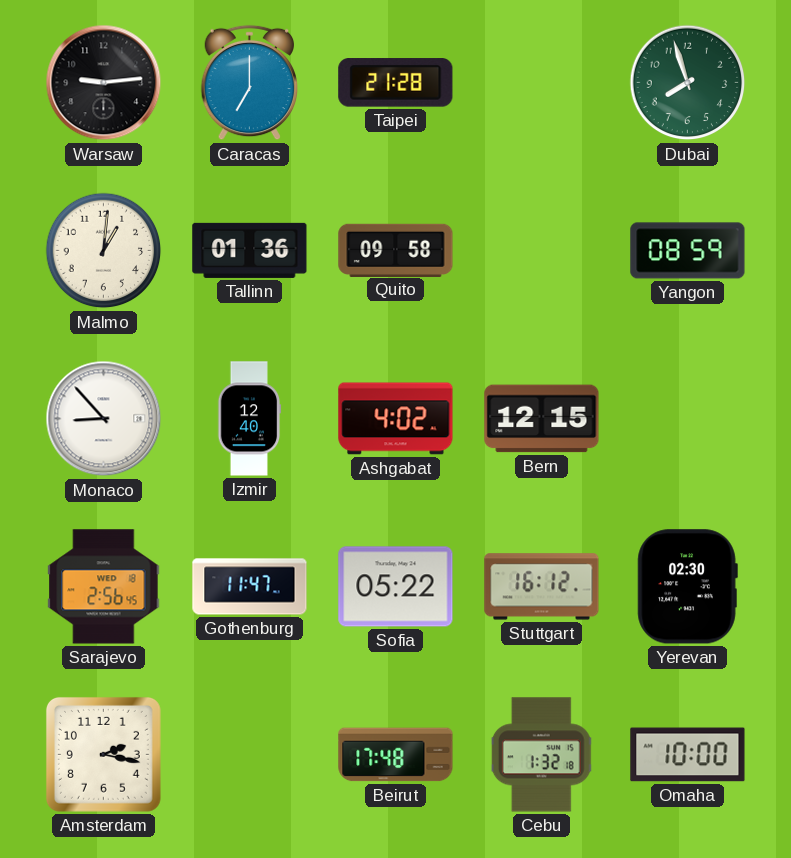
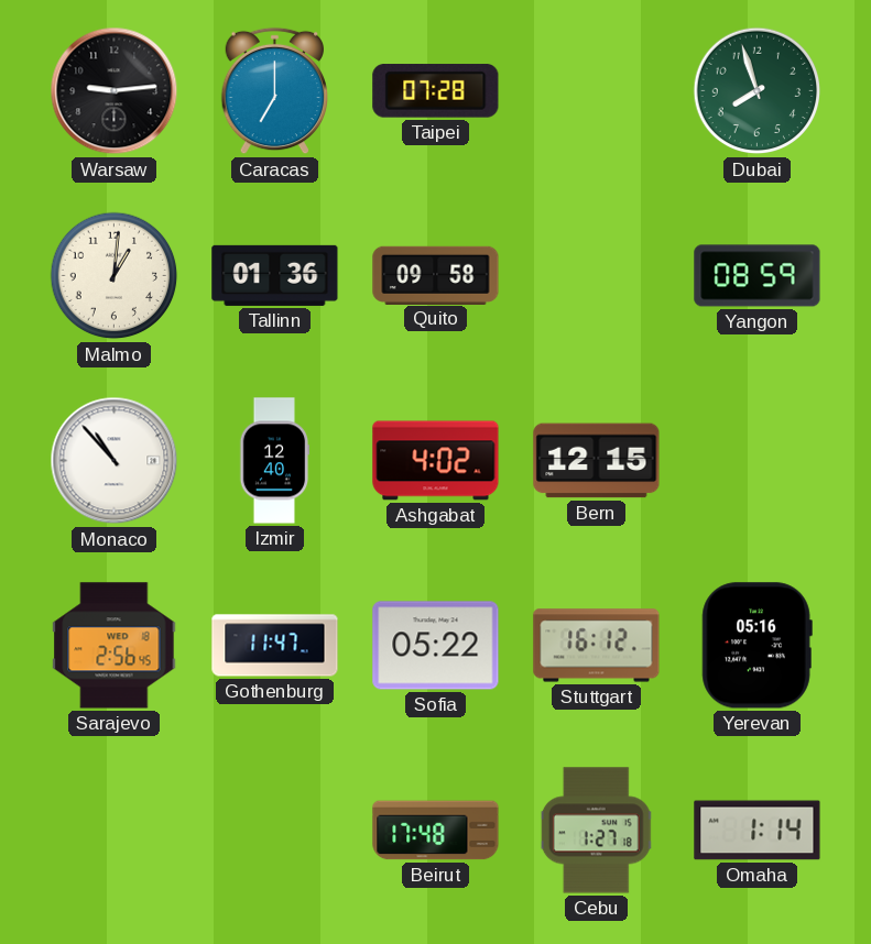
Taipei: 21:28 -> 07:28
Monaco: 8:53 -> 10:53
Yerevan: 02:30 -> 05:16
Amsterdam: 2:17 -> none
Cebu: 1:32 -> 1:27
Omaha: 10:00 -> 1:14
